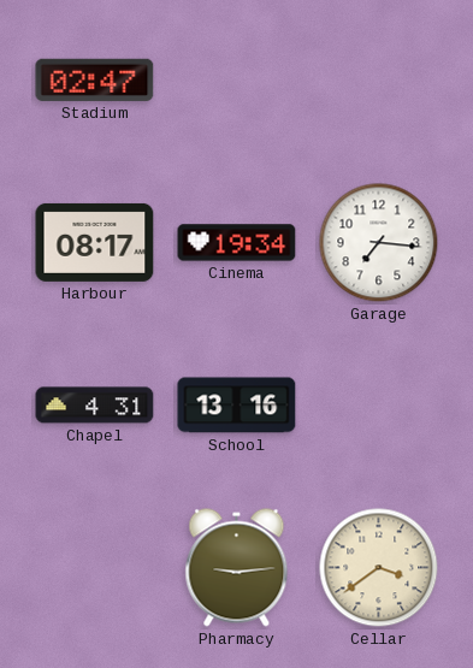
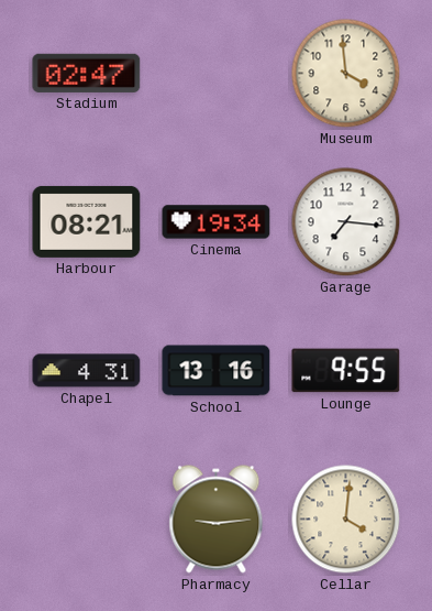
Museum: none -> 3:59
Harbour: 08:17 -> 08:21
Lounge: none -> 9:55
Cellar: 3:39 -> 4:01
